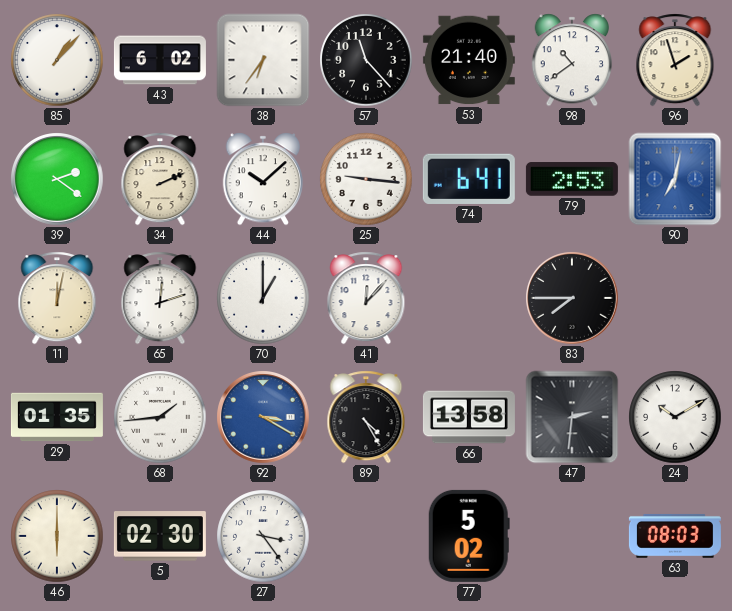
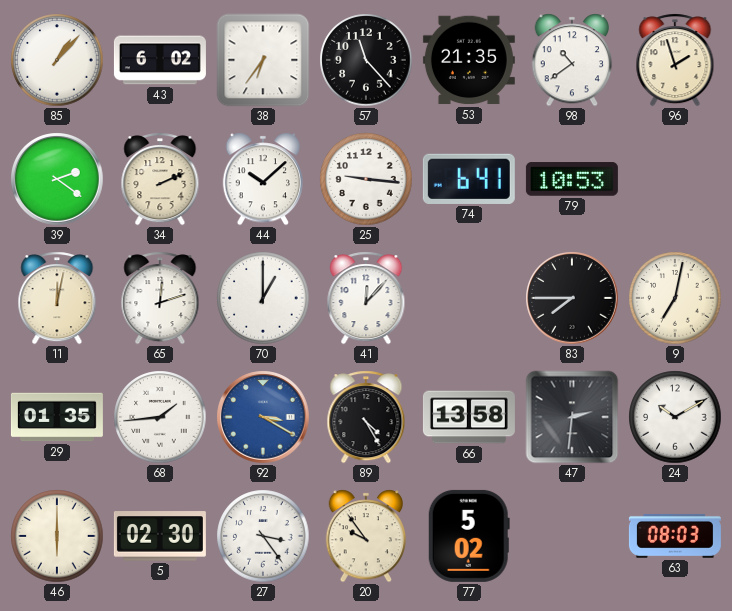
53: 21:40 -> 21:35
79: 2:53 -> 10:53
90: 7:02 -> none
9: none -> 7:02
20: none -> 9:54
